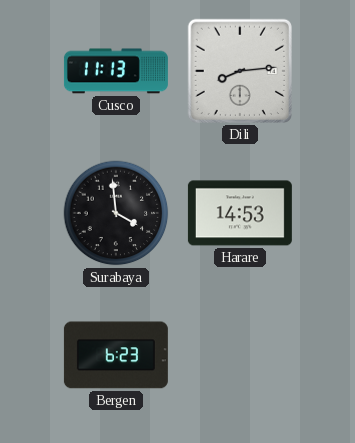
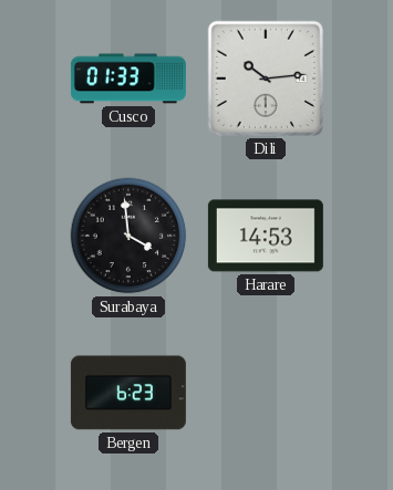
Cusco: 11:13 -> 01:33
Dili: 8:14 -> 10:14
